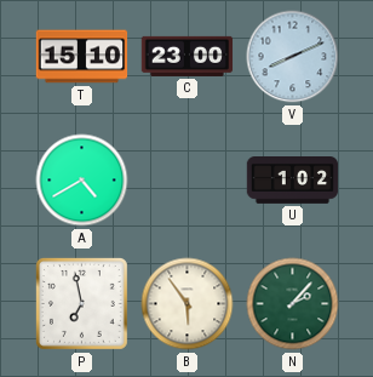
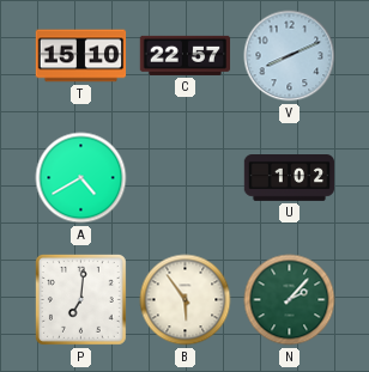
C: 23:00 -> 22:57
P: 6:58 -> 7:01
